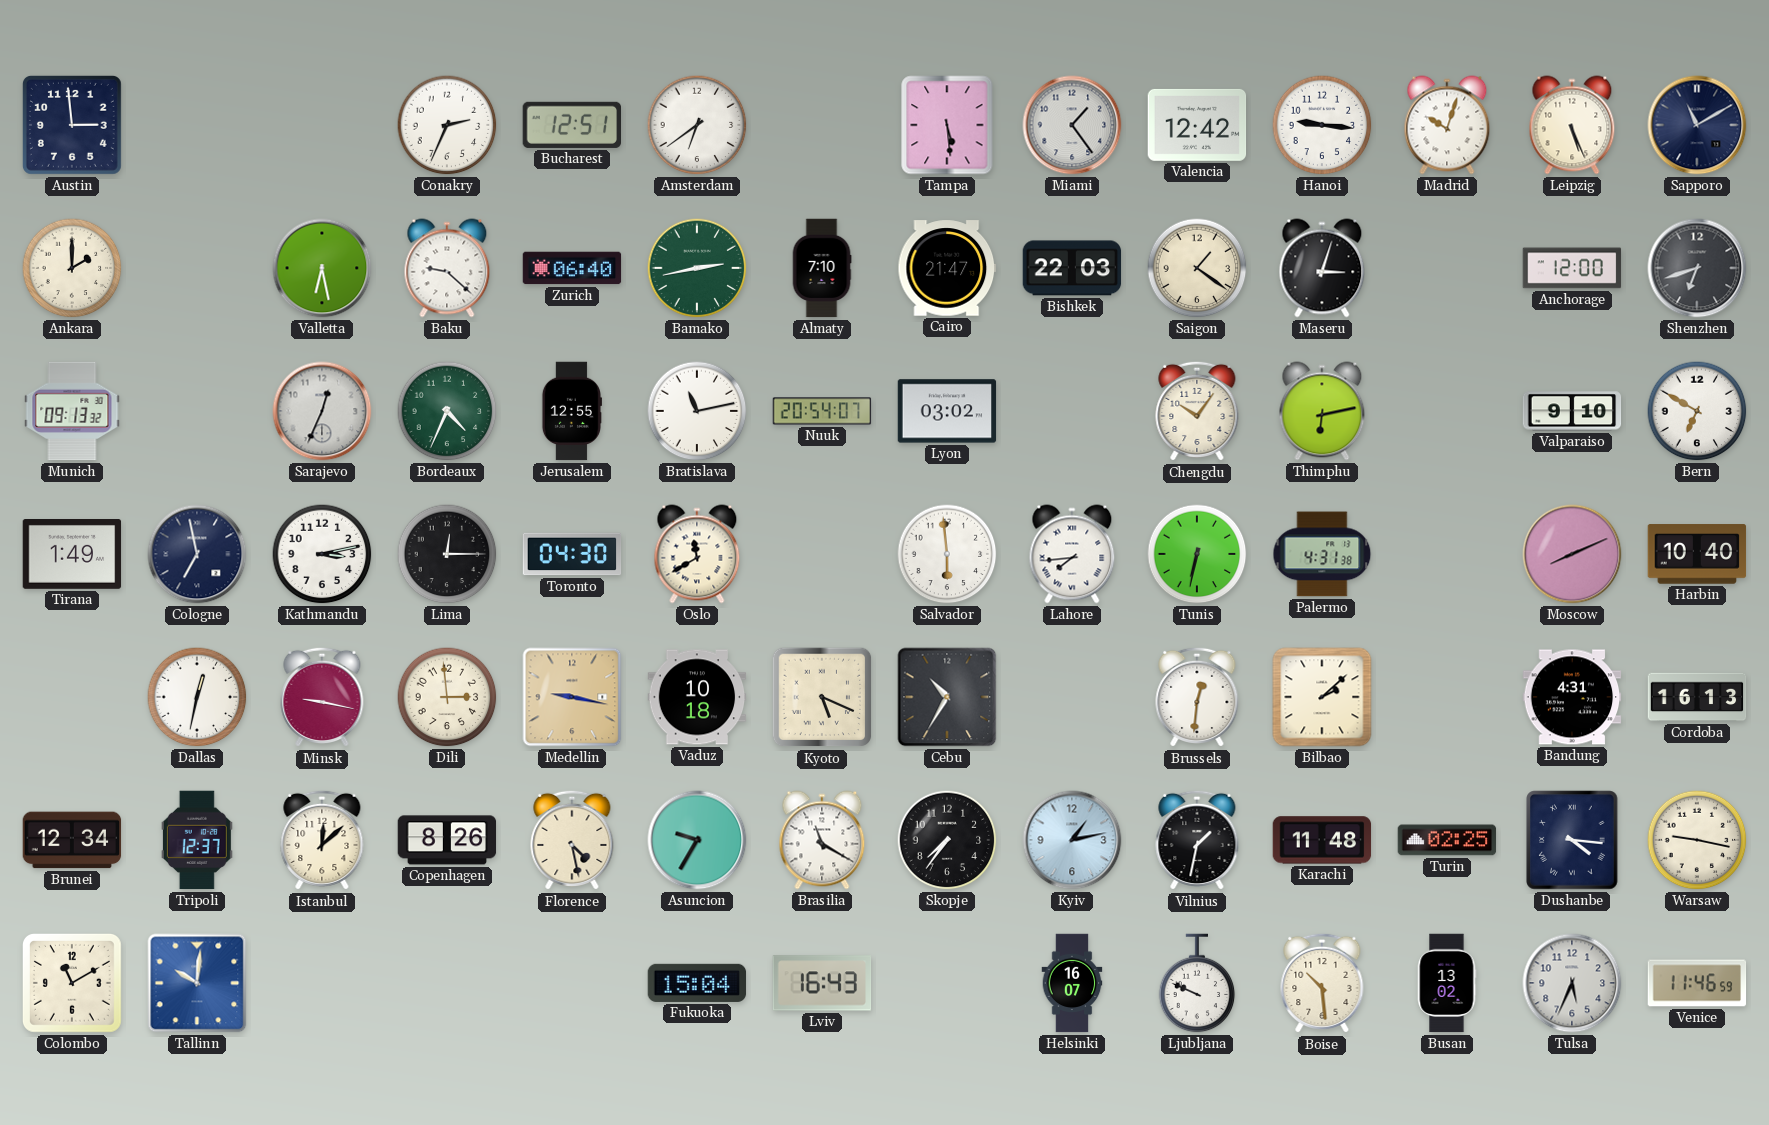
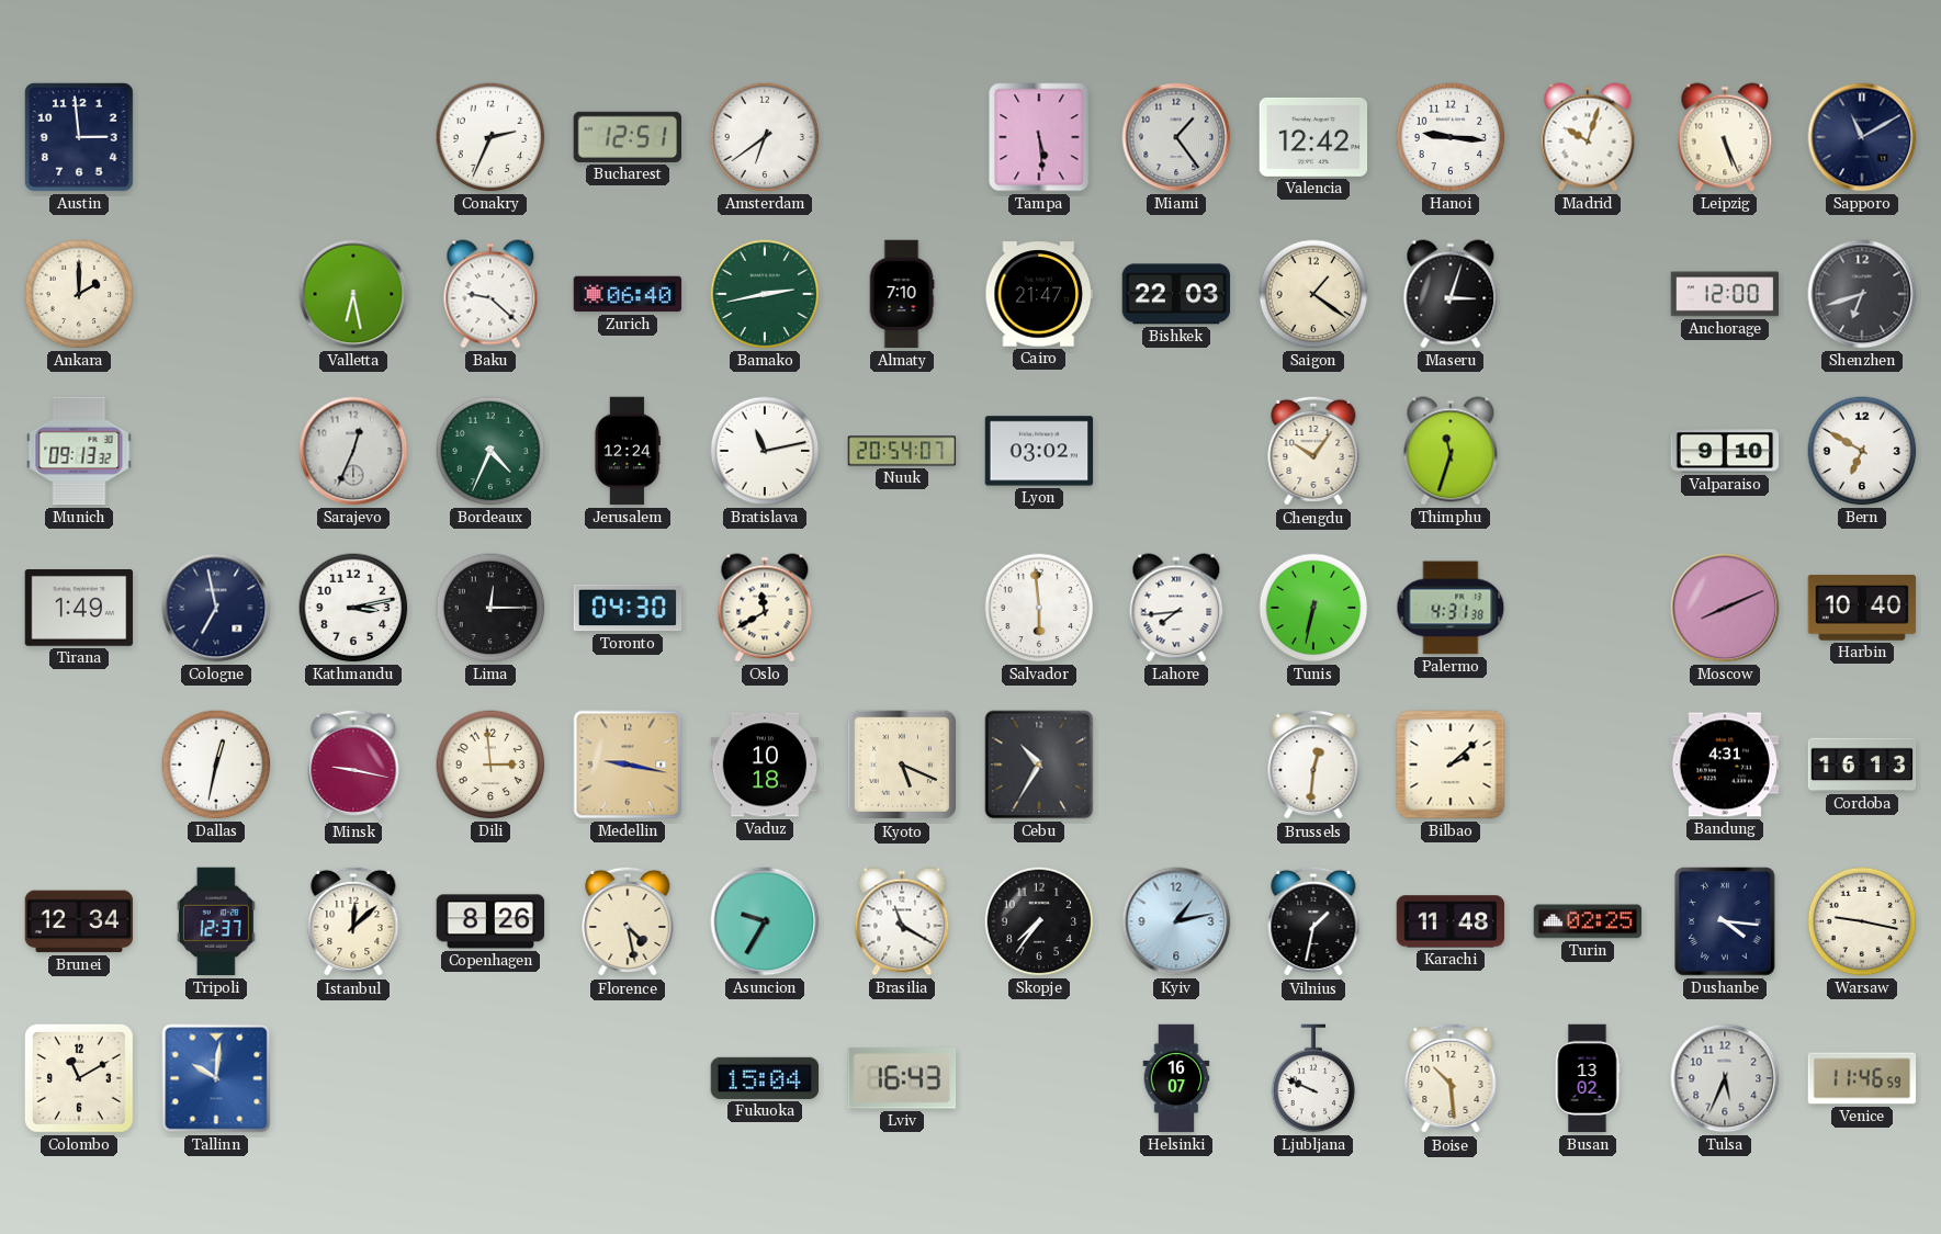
Jerusalem: 12:55 -> 12:24
Thimphu: 6:13 -> 11:33
